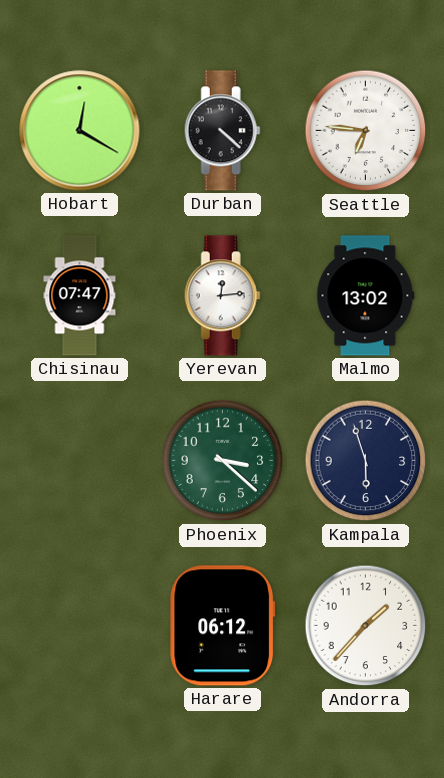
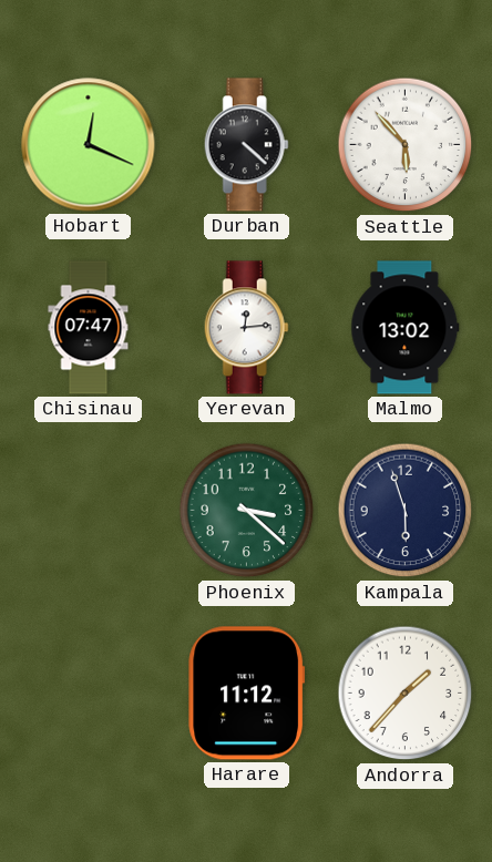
Hobart: 12:20 -> 12:19
Seattle: 6:46 -> 5:53
Harare: 06:12 -> 11:12
